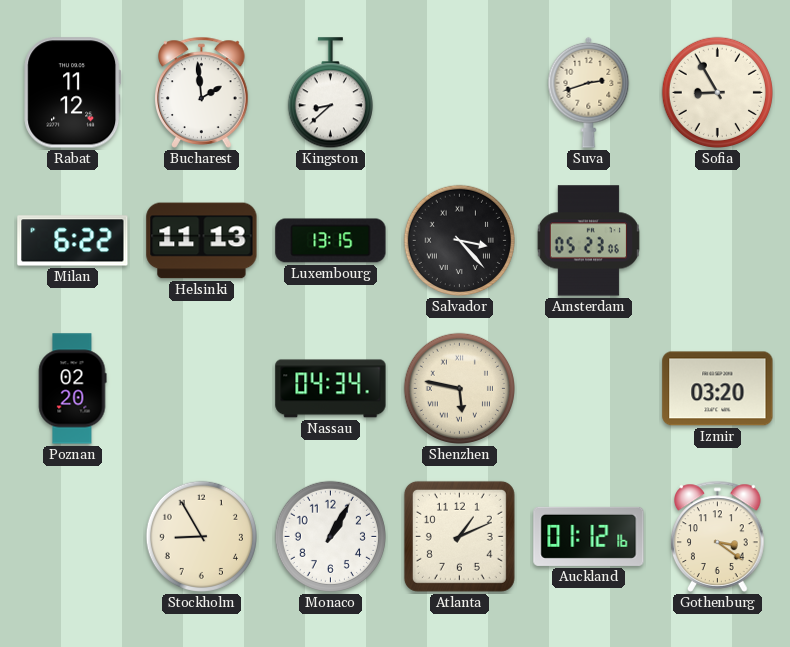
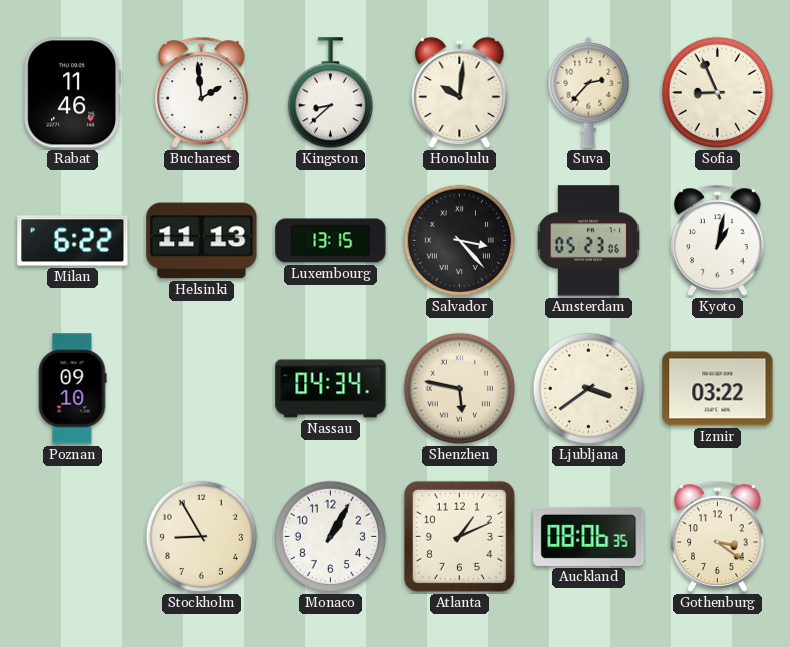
Rabat: 11:12 -> 11:46
Honolulu: none -> 10:01
Suva: 2:42 -> 2:37
Sofia: 8:55 -> 8:56
Kyoto: none -> 1:02
Poznan: 02:20 -> 09:10
Ljubljana: none -> 3:39
Izmir: 03:20 -> 03:22
Auckland: 01:12 -> 08:06
